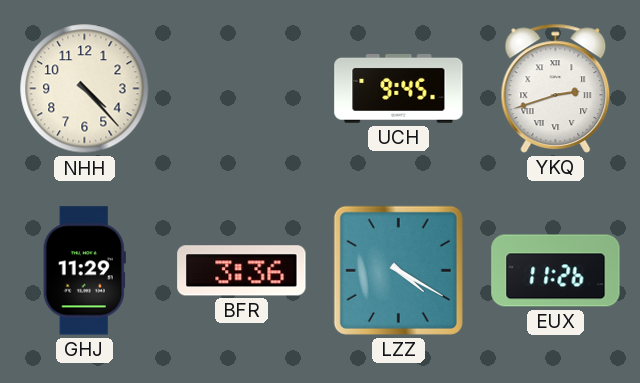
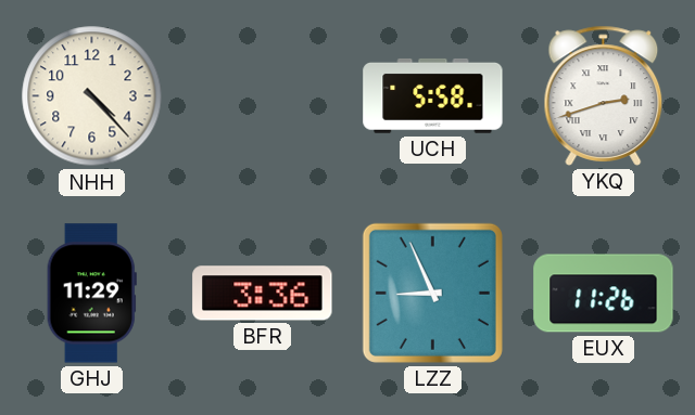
UCH: 9:45 -> 5:58
LZZ: 4:20 -> 8:56
